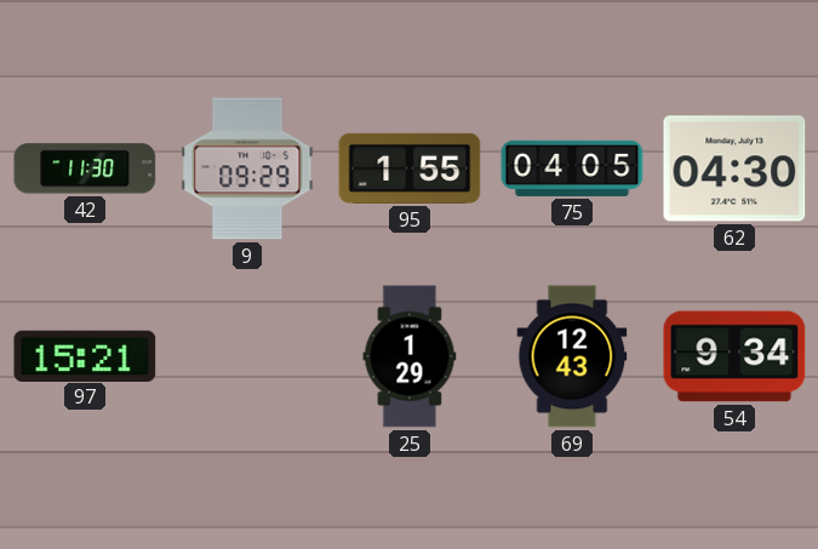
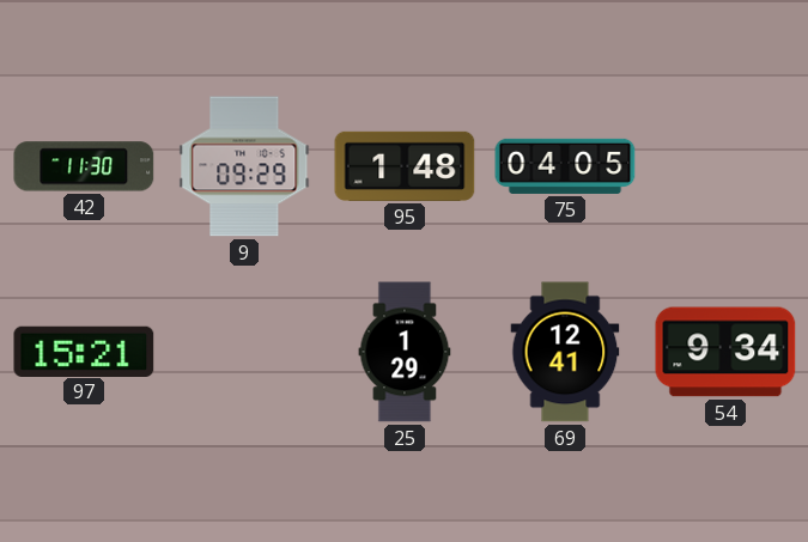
95: 1:55 -> 1:48
62: 04:30 -> none
69: 12:43 -> 12:41
